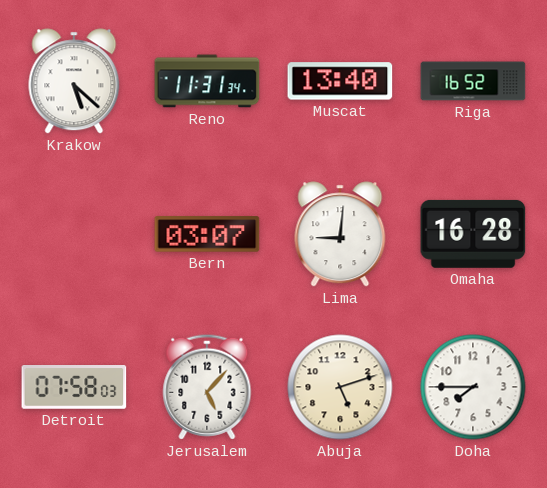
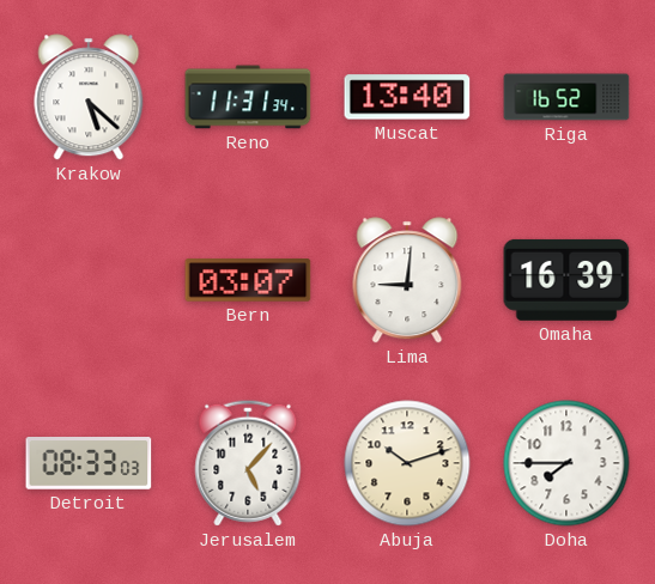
Omaha: 16:28 -> 16:39
Detroit: 07:58 -> 08:33
Abuja: 5:12 -> 10:12
